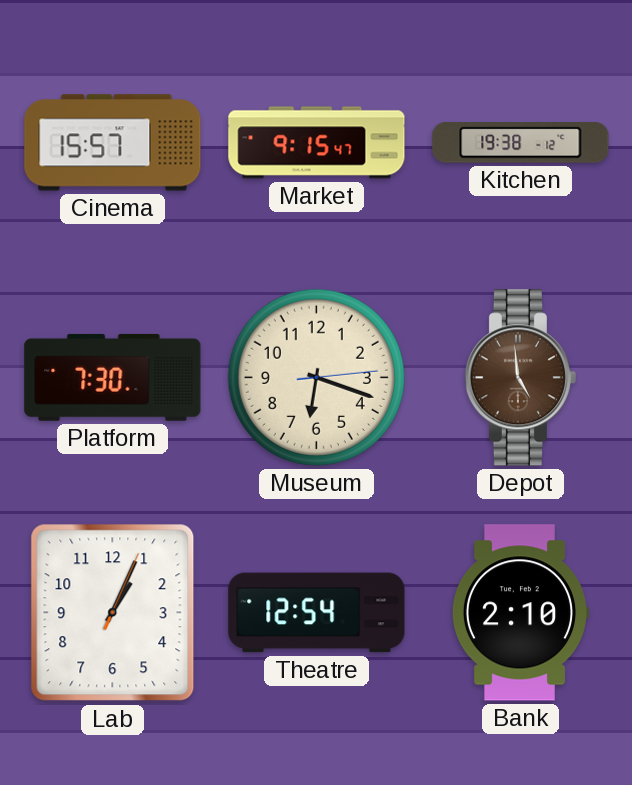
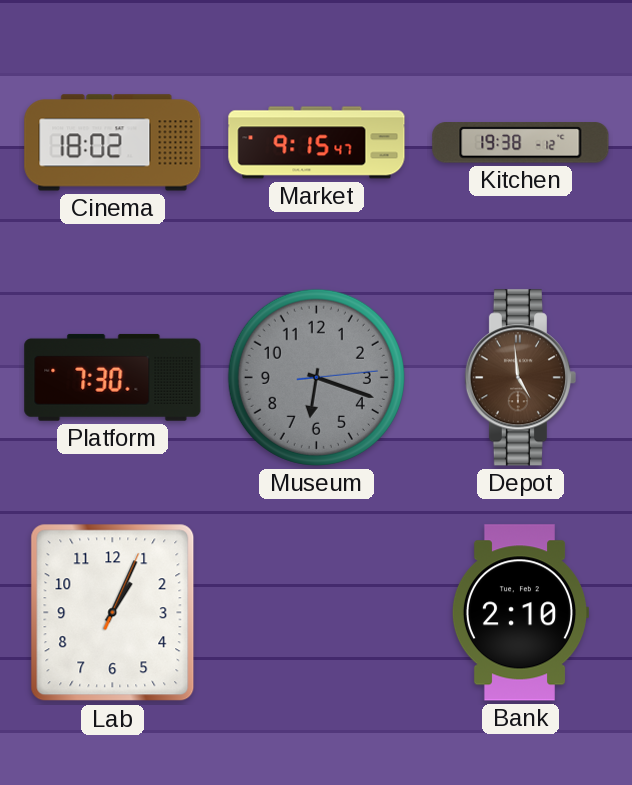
Cinema: 15:57 -> 18:02
Museum dial: cream -> grey
Theatre: 12:54 -> none
